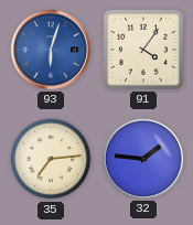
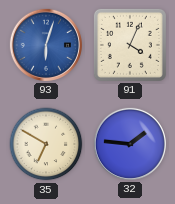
91: 4:06 -> 4:04
35: 7:14 -> 6:50
